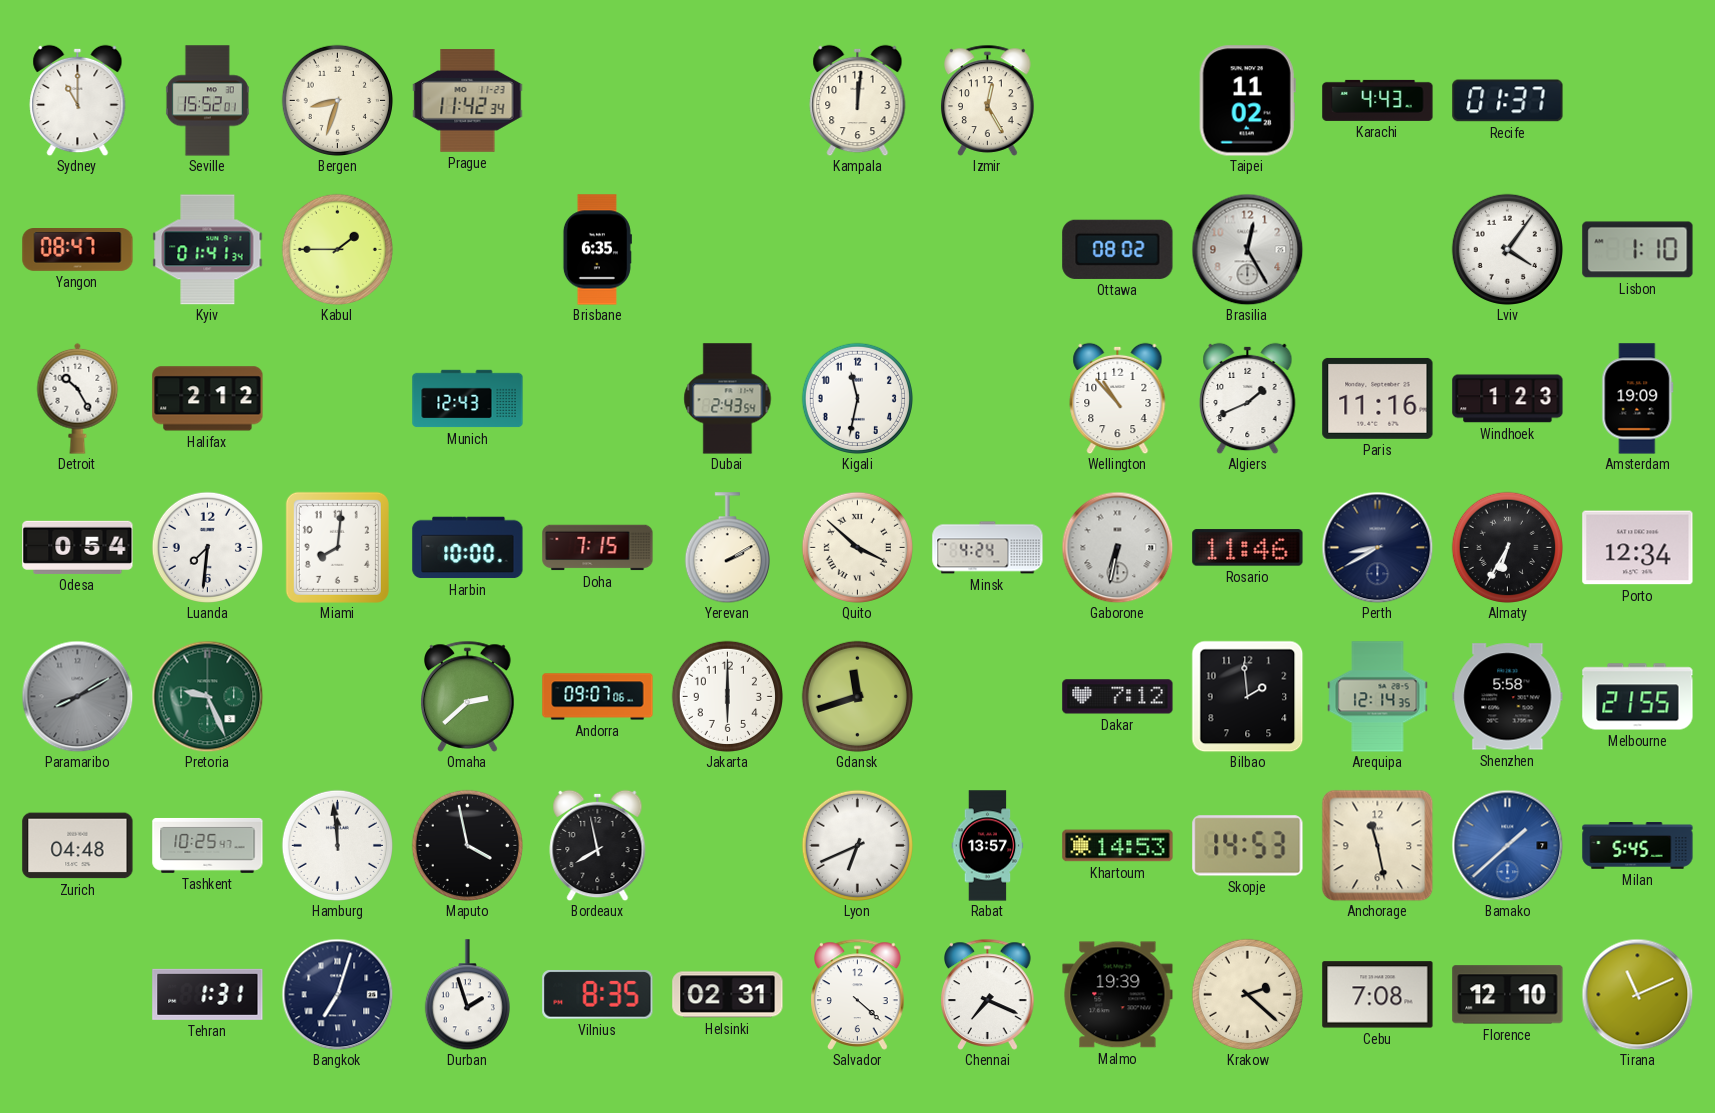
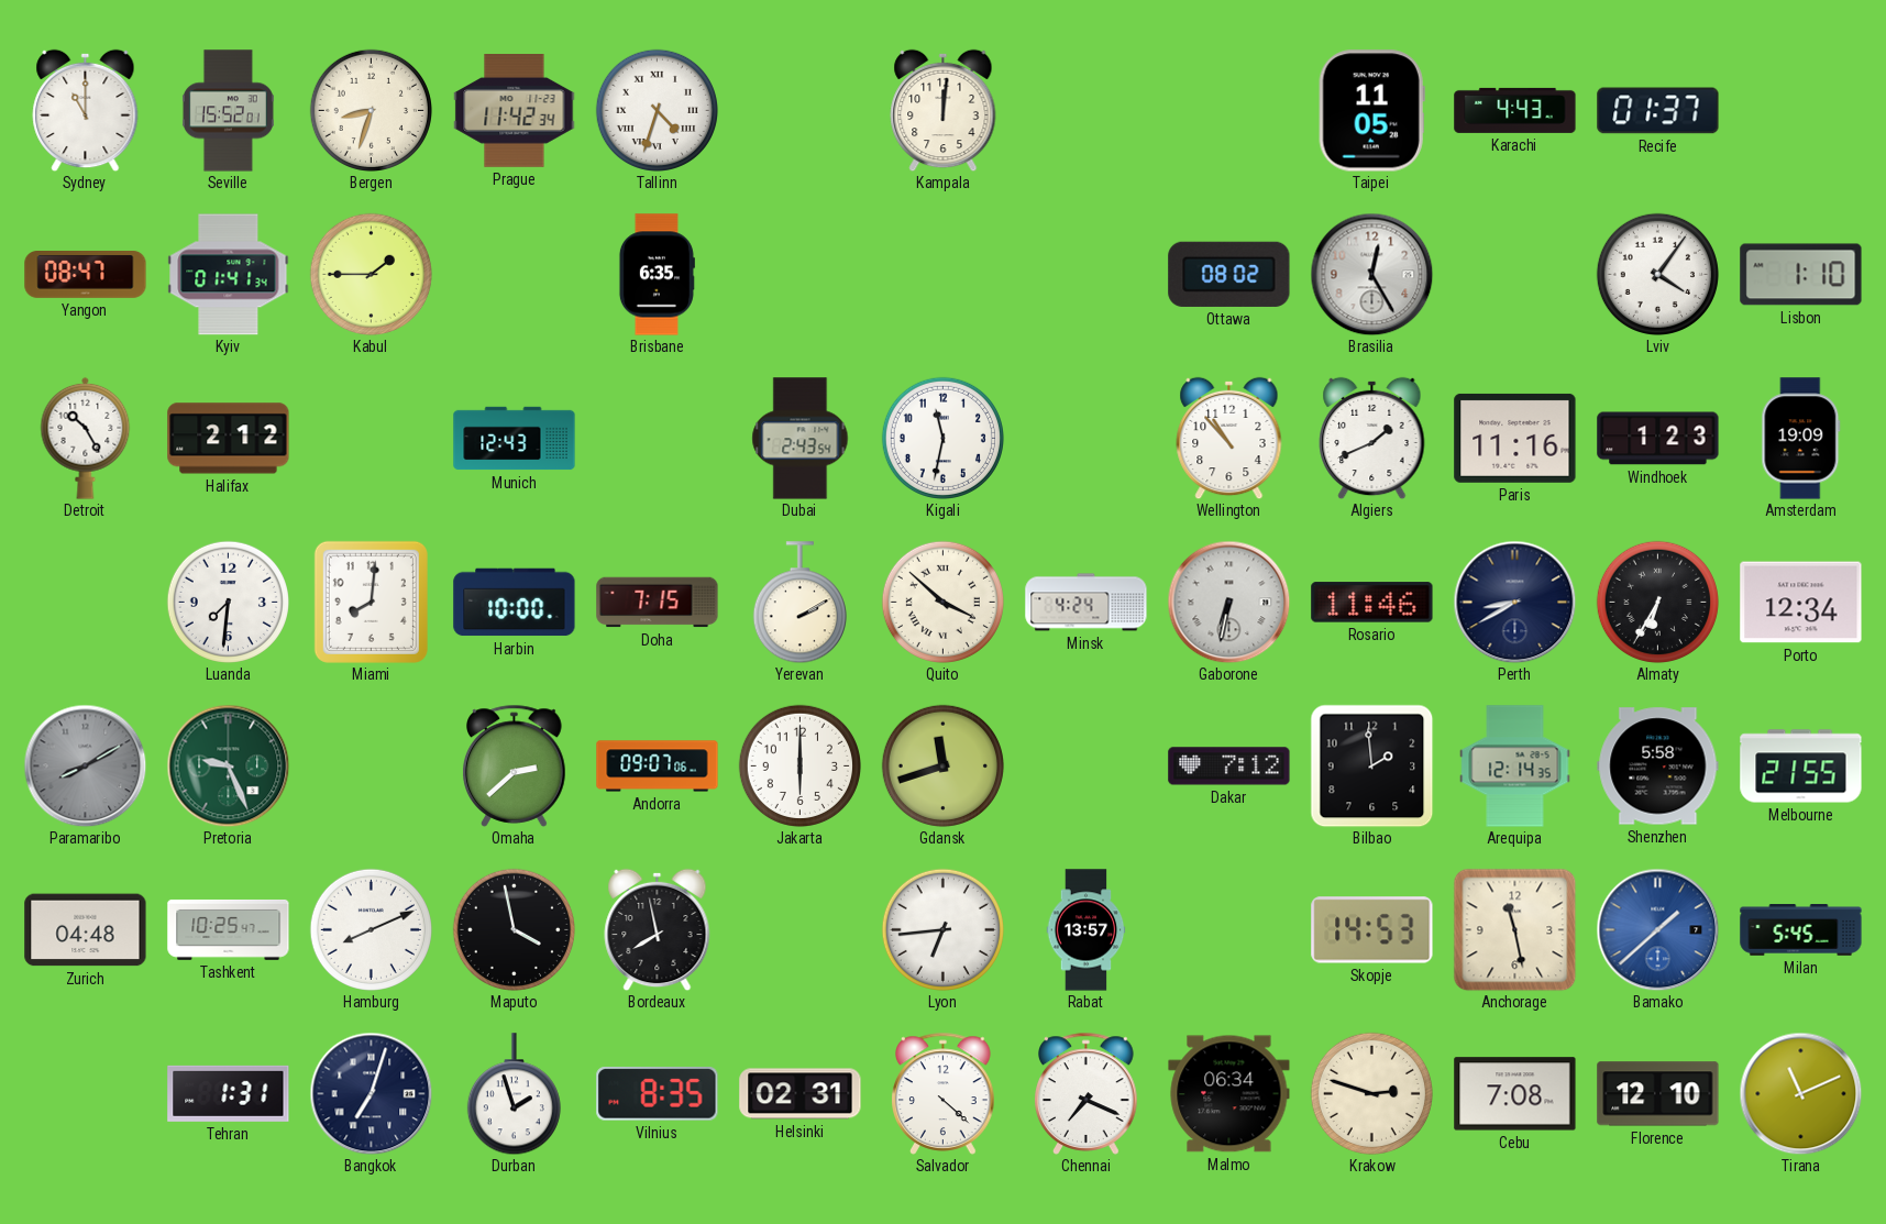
Tallinn: none -> 4:33
Izmir: 12:25 -> none
Taipei: 11:02 -> 11:05
Odesa: 0:54 -> none
Hamburg: 11:59 -> 8:11
Lyon: 6:41 -> 6:44
Khartoum: 14:53 -> none
Malmo: 19:39 -> 06:34
Krakow: 2:22 -> 2:48
